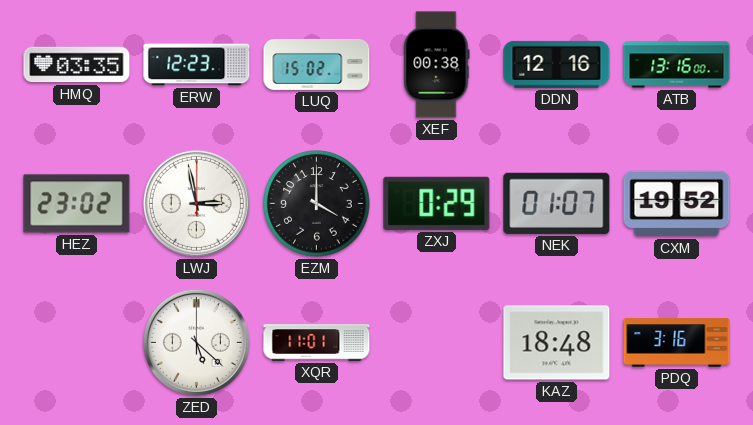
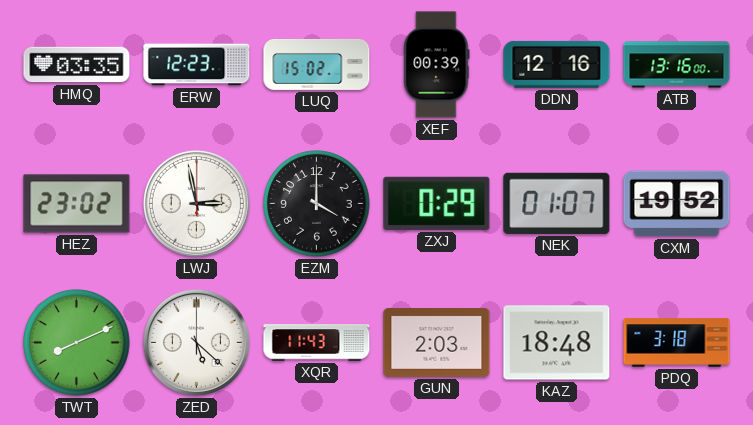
XEF: 00:38 -> 00:39
TWT: none -> 8:11
XQR: 11:01 -> 11:43
GUN: none -> 2:03
PDQ: 3:16 -> 3:18
